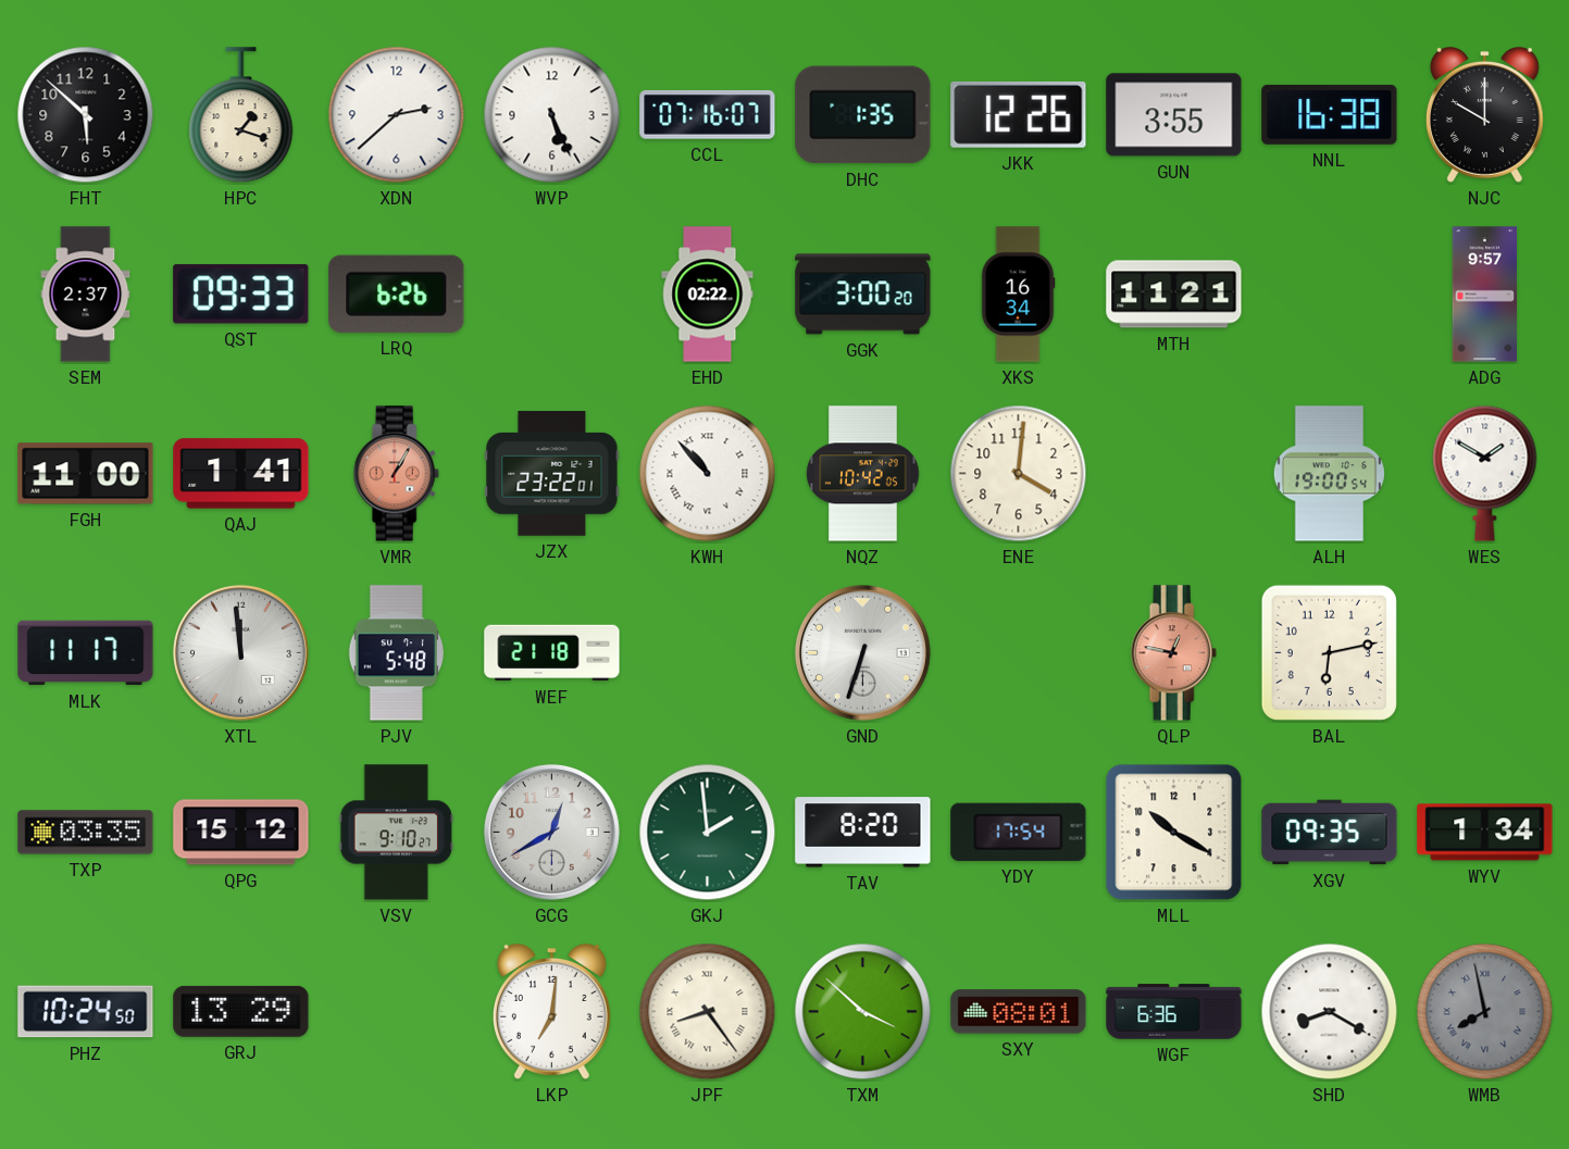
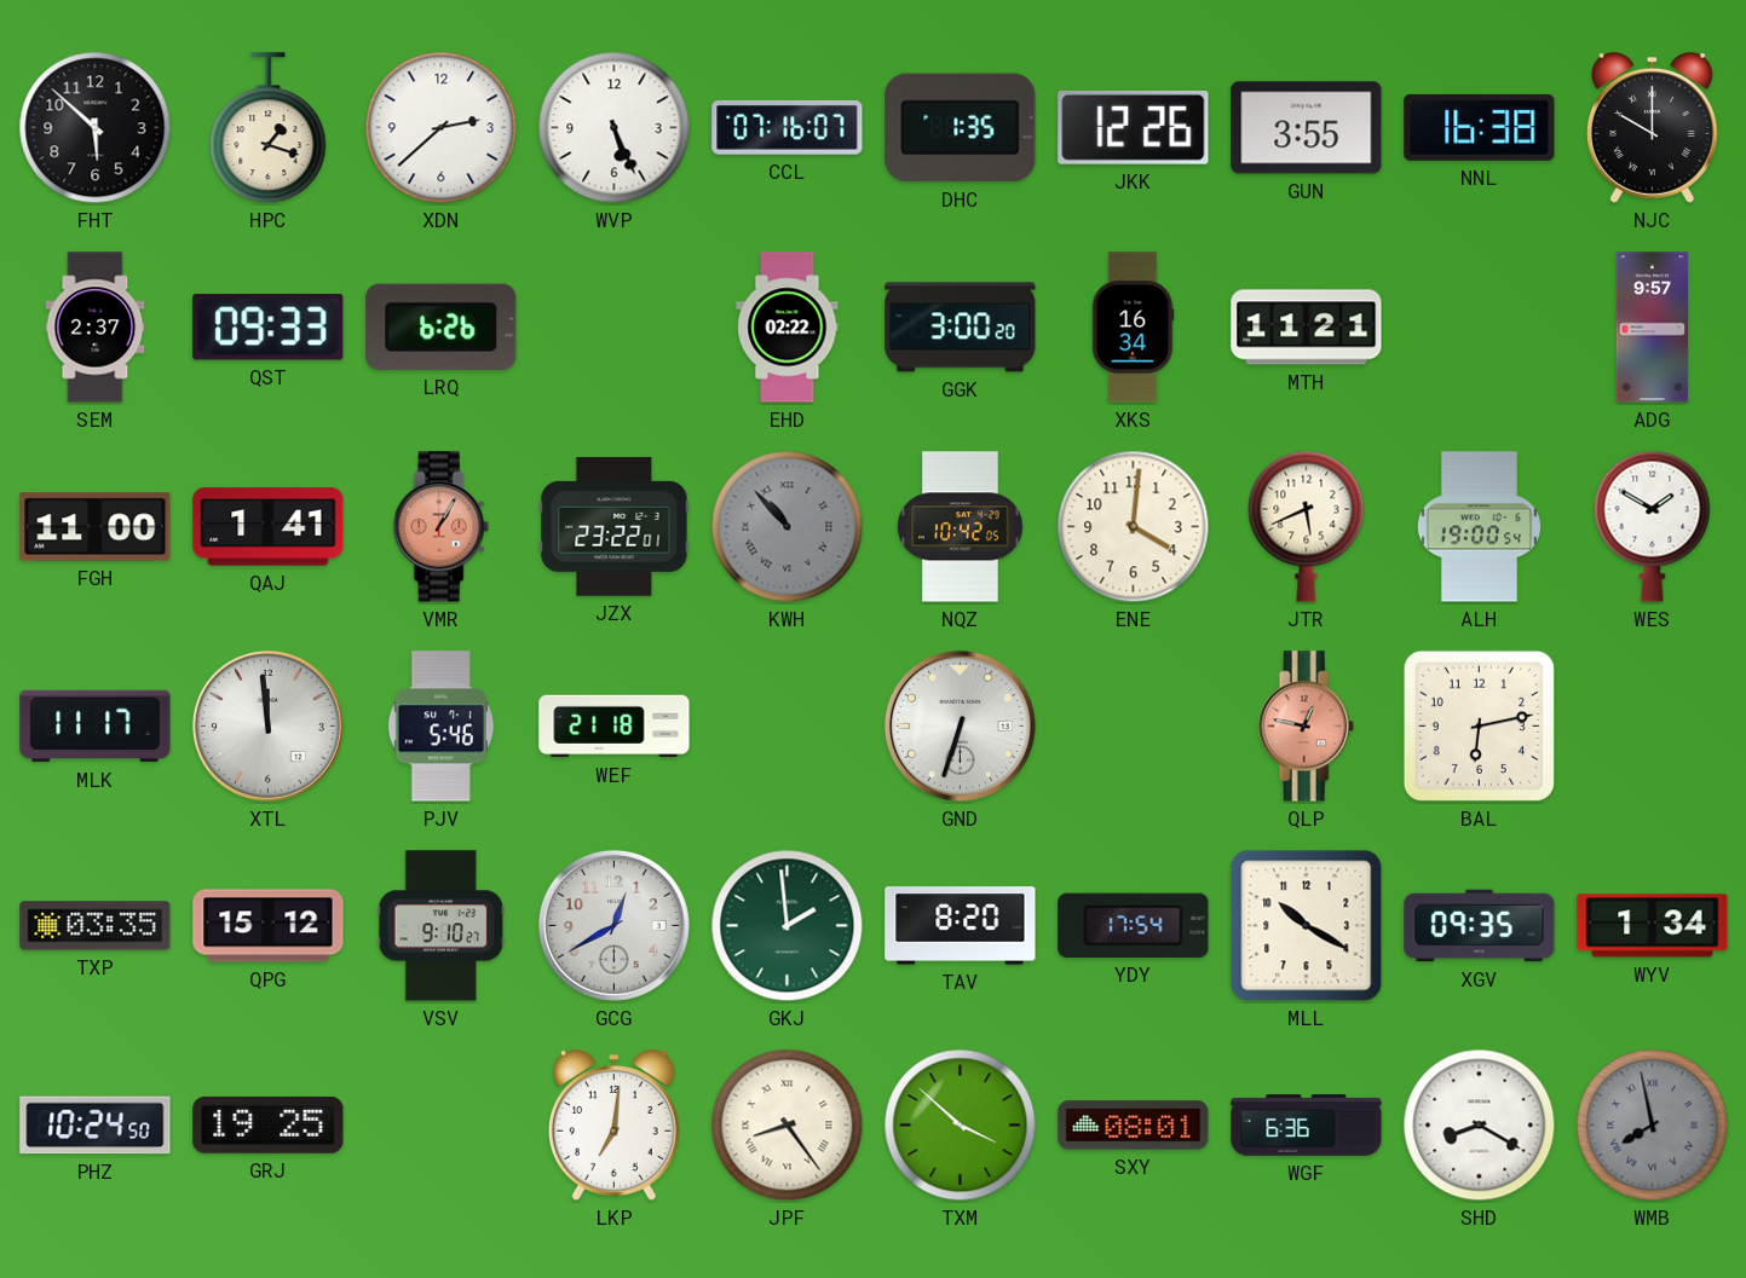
KWH dial: white -> grey
JTR: none -> 5:41
PJV: 5:48 -> 5:46
GRJ: 13:29 -> 19:25
